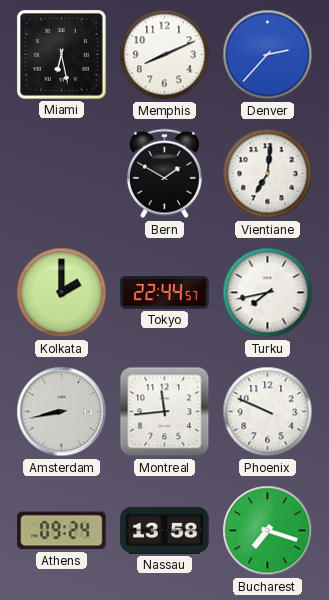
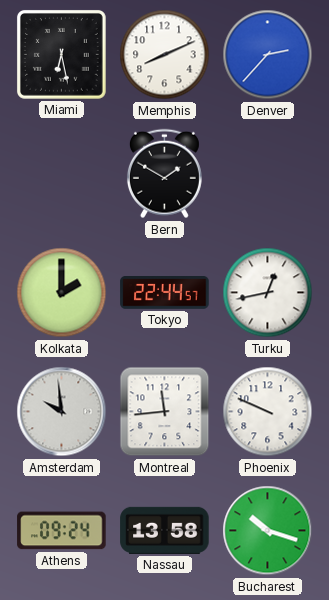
Vientiane: 7:01 -> none
Turku: 7:43 -> 12:43
Amsterdam: 8:43 -> 9:59
Bucharest: 7:18 -> 10:18
